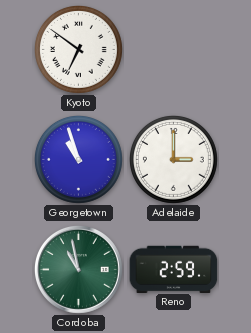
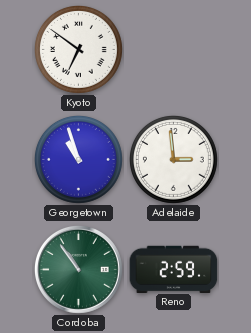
Adelaide: 3:00 -> 2:59
Cordoba: 10:58 -> 10:54
